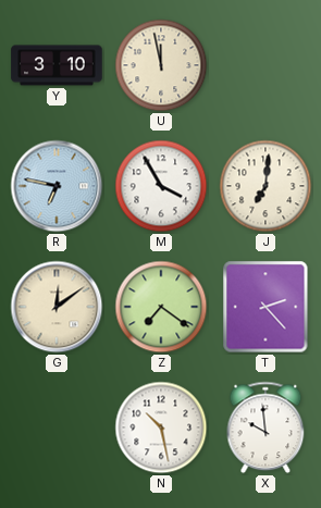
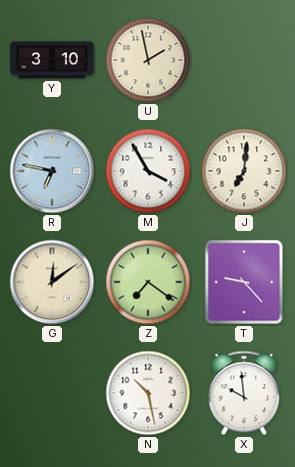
U: 11:58 -> 1:58
T: 2:23 -> 9:23
